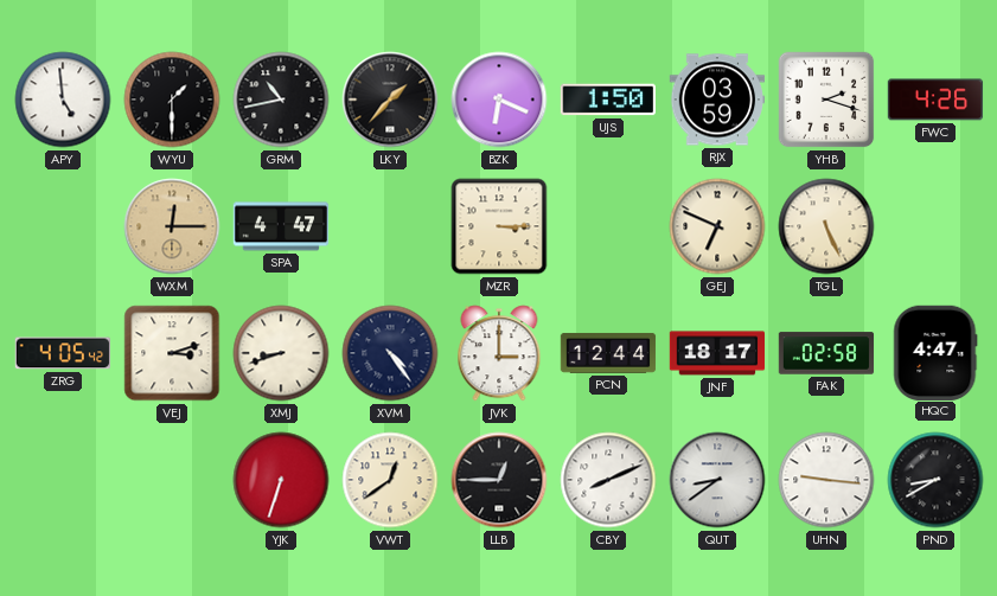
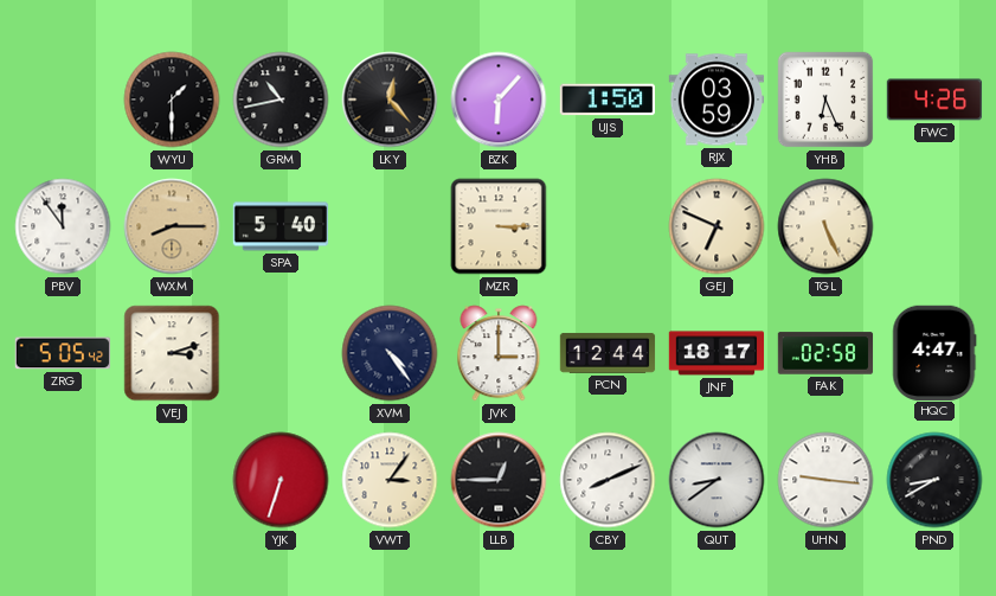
APY: 4:59 -> none
LKY: 1:37 -> 12:23
BZK: 6:19 -> 6:07
YHB: 2:18 -> 6:26
PBV: none -> 11:54
WXM: 12:15 -> 8:15
SPA: 4:47 -> 5:40
ZRG: 4:05 -> 5:05
XMJ: 8:42 -> none
VWT: 12:39 -> 3:06
